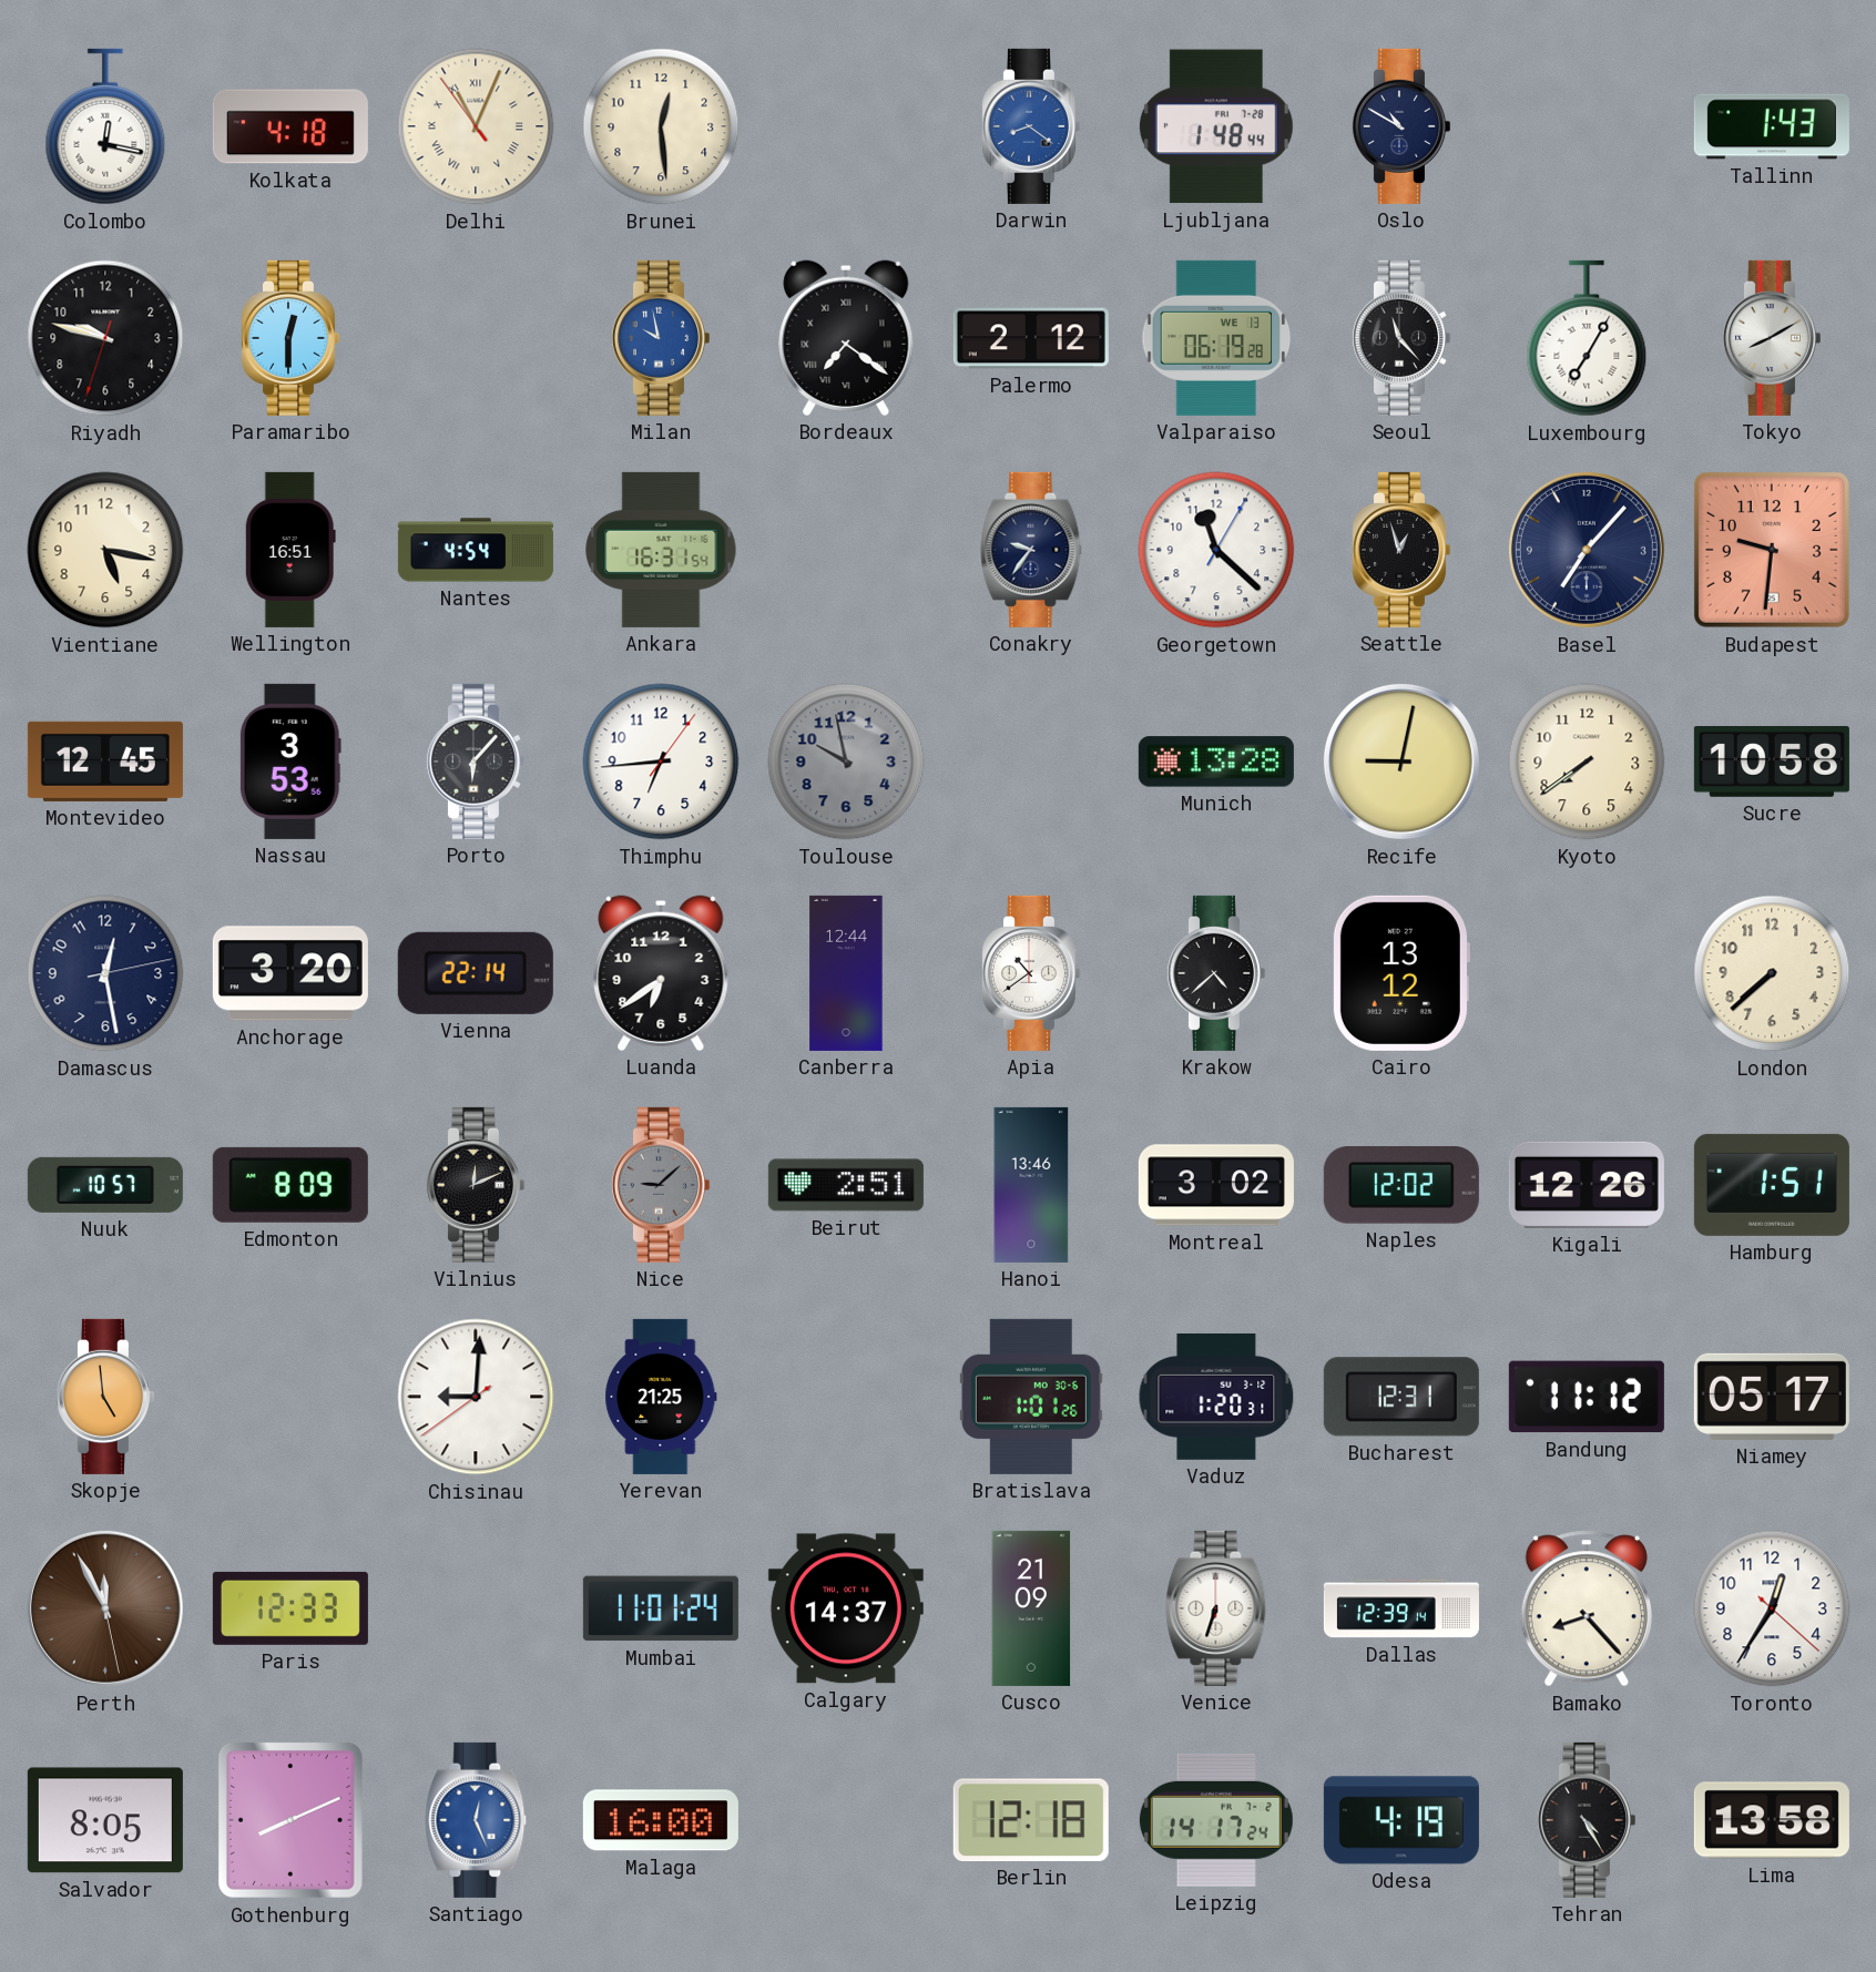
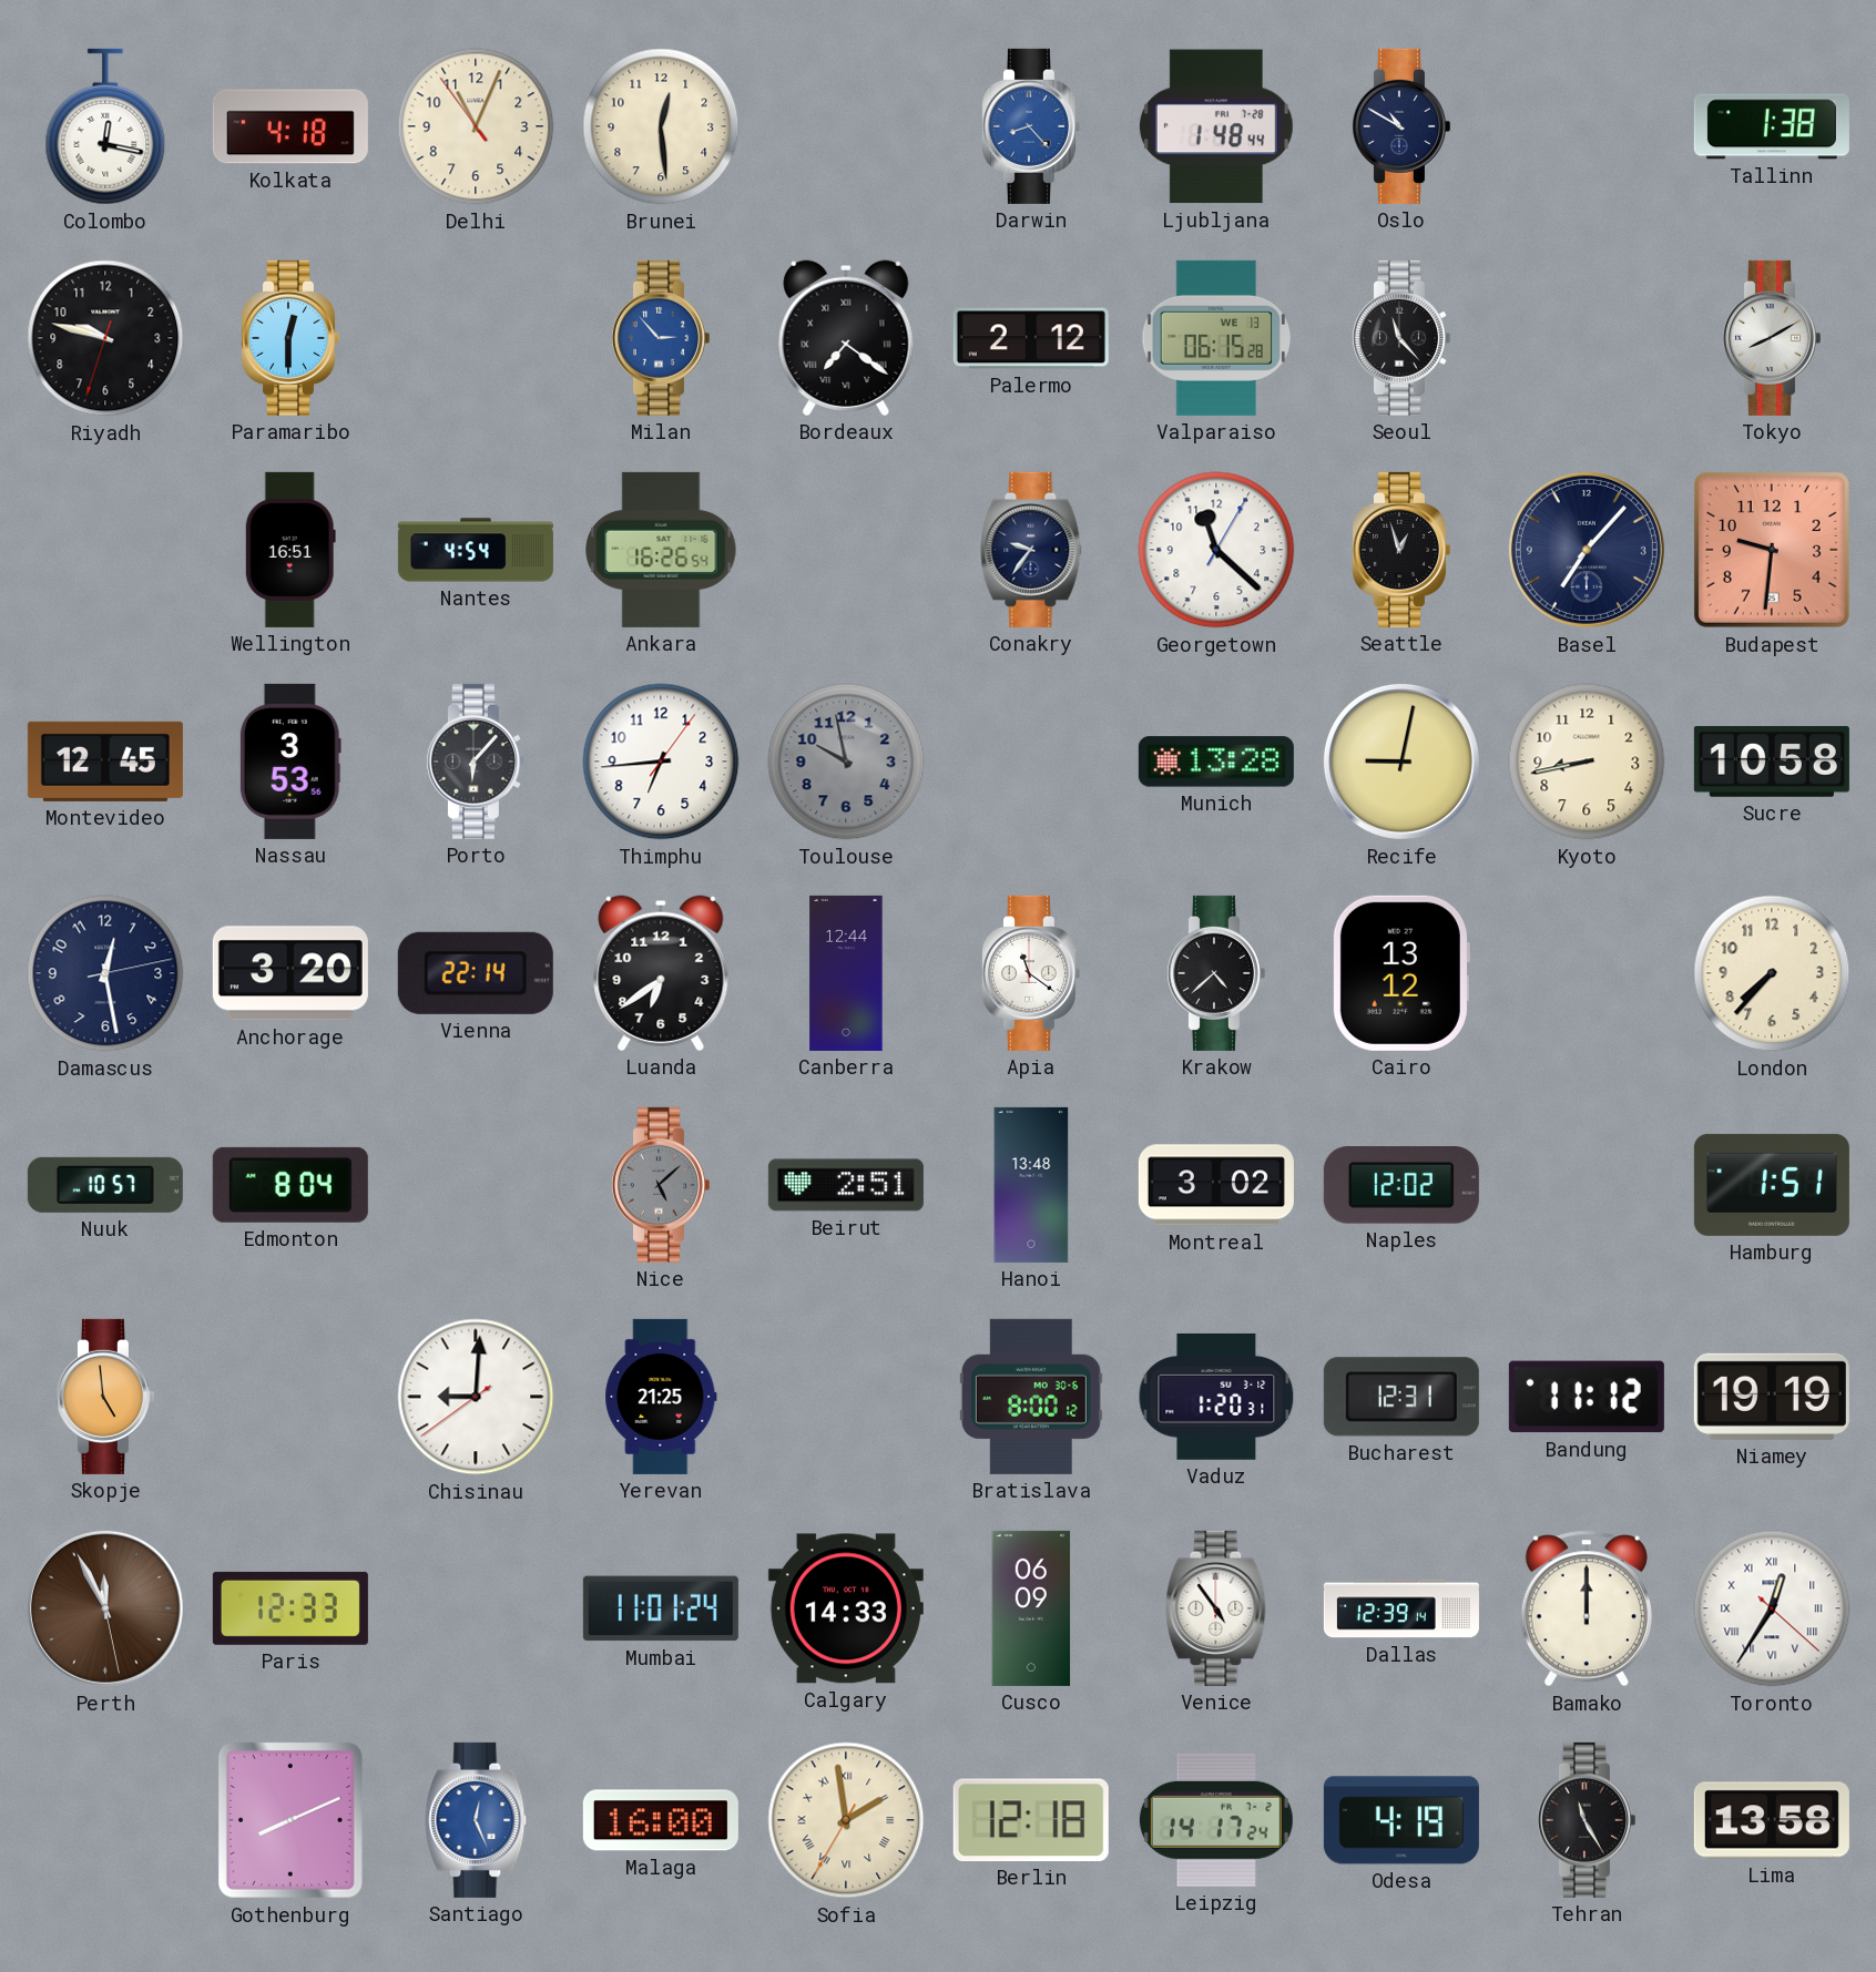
Delhi numerals: Roman -> Arabic
Darwin: 8:21 -> 8:23
Tallinn: 1:43 -> 1:38
Milan: 9:58 -> 2:53
Valparaiso: 06:19 -> 06:15
Luxembourg: 7:05 -> none
Vientiane: 5:17 -> none
Ankara: 16:31 -> 16:26
Kyoto: 7:39 -> 8:43
Apia: 10:39 -> 11:21
London: 7:38 -> 7:37
Edmonton: 8:09 -> 8:04
Vilnius: 12:11 -> none
Nice: 9:08 -> 5:08
Hanoi: 13:46 -> 13:48
Kigali: 12:26 -> none
Bratislava: 1:01 -> 8:00
Niamey: 05:17 -> 19:19
Calgary: 14:37 -> 14:33
Cusco: 21:09 -> 06:09
Venice: 6:33 -> 4:54
Bamako: 8:23 -> 12:00
Toronto numerals: Arabic -> Roman
Salvador: 8:05 -> none
Sofia: none -> 1:58
Tehran: 4:25 -> 11:25
